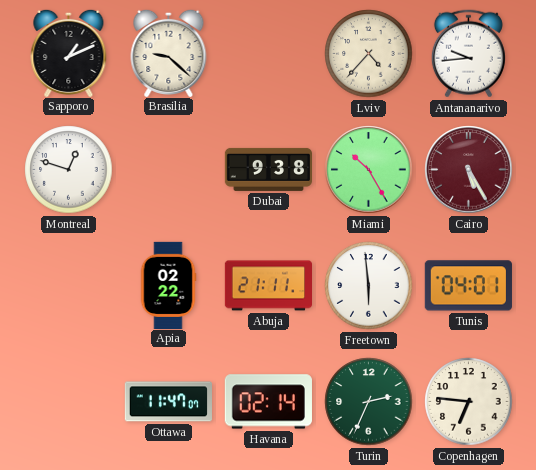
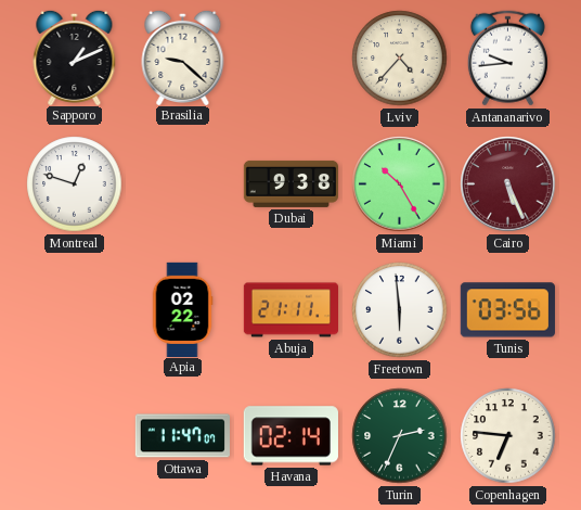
Cairo: 5:25 -> 5:26
Tunis: 04:01 -> 03:56
